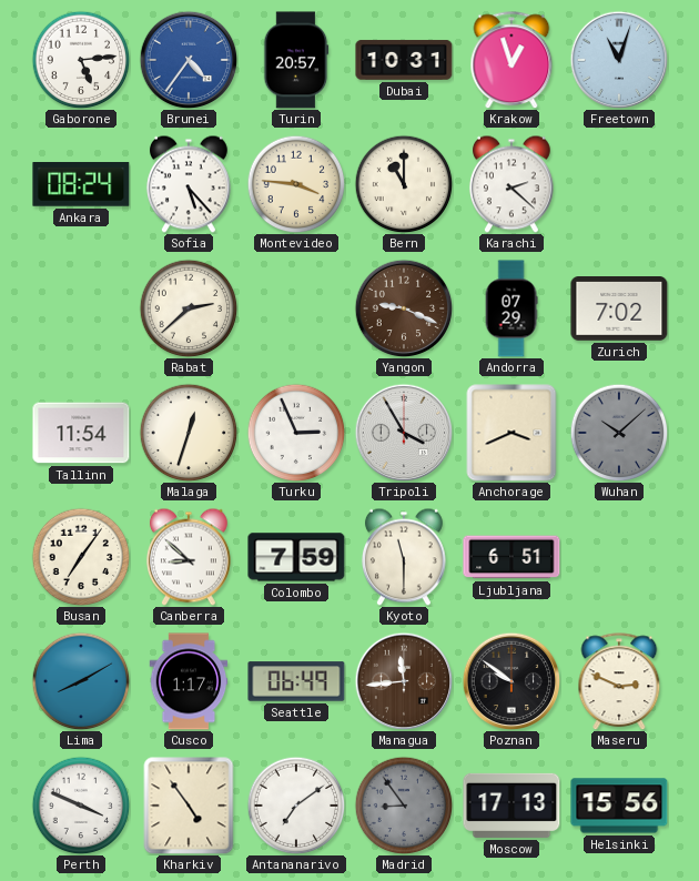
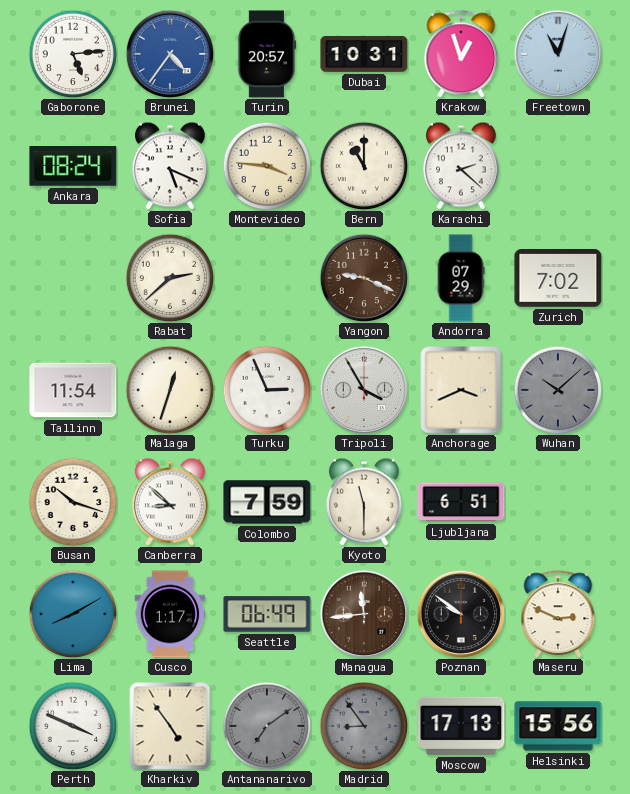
Sofia: 5:23 -> 5:19
Busan: 7:06 -> 10:18
Antananarivo dial: white -> grey
